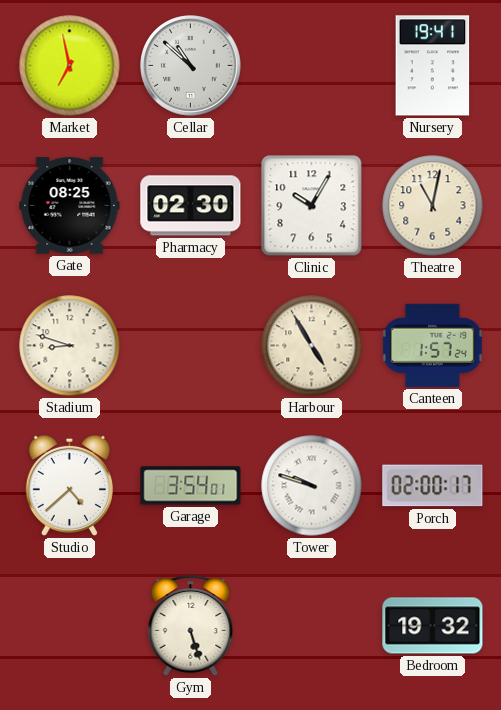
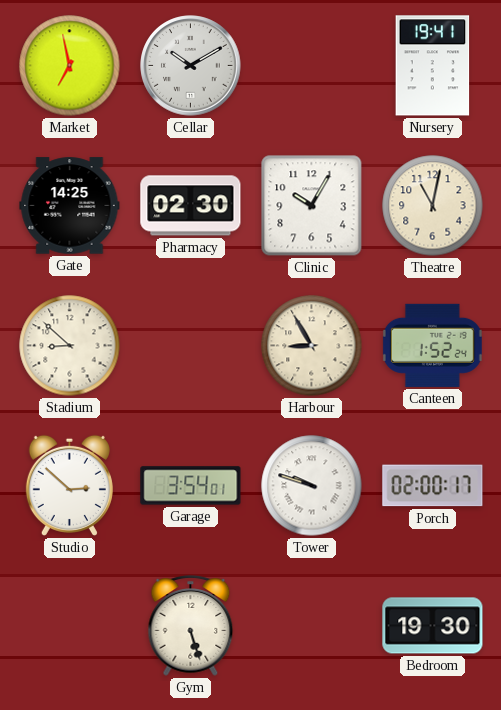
Cellar: 10:52 -> 10:10
Gate: 08:25 -> 14:25
Stadium: 8:48 -> 8:52
Harbour: 4:55 -> 8:55
Canteen: 1:57 -> 1:52
Studio: 4:38 -> 2:52
Bedroom: 19:32 -> 19:30
